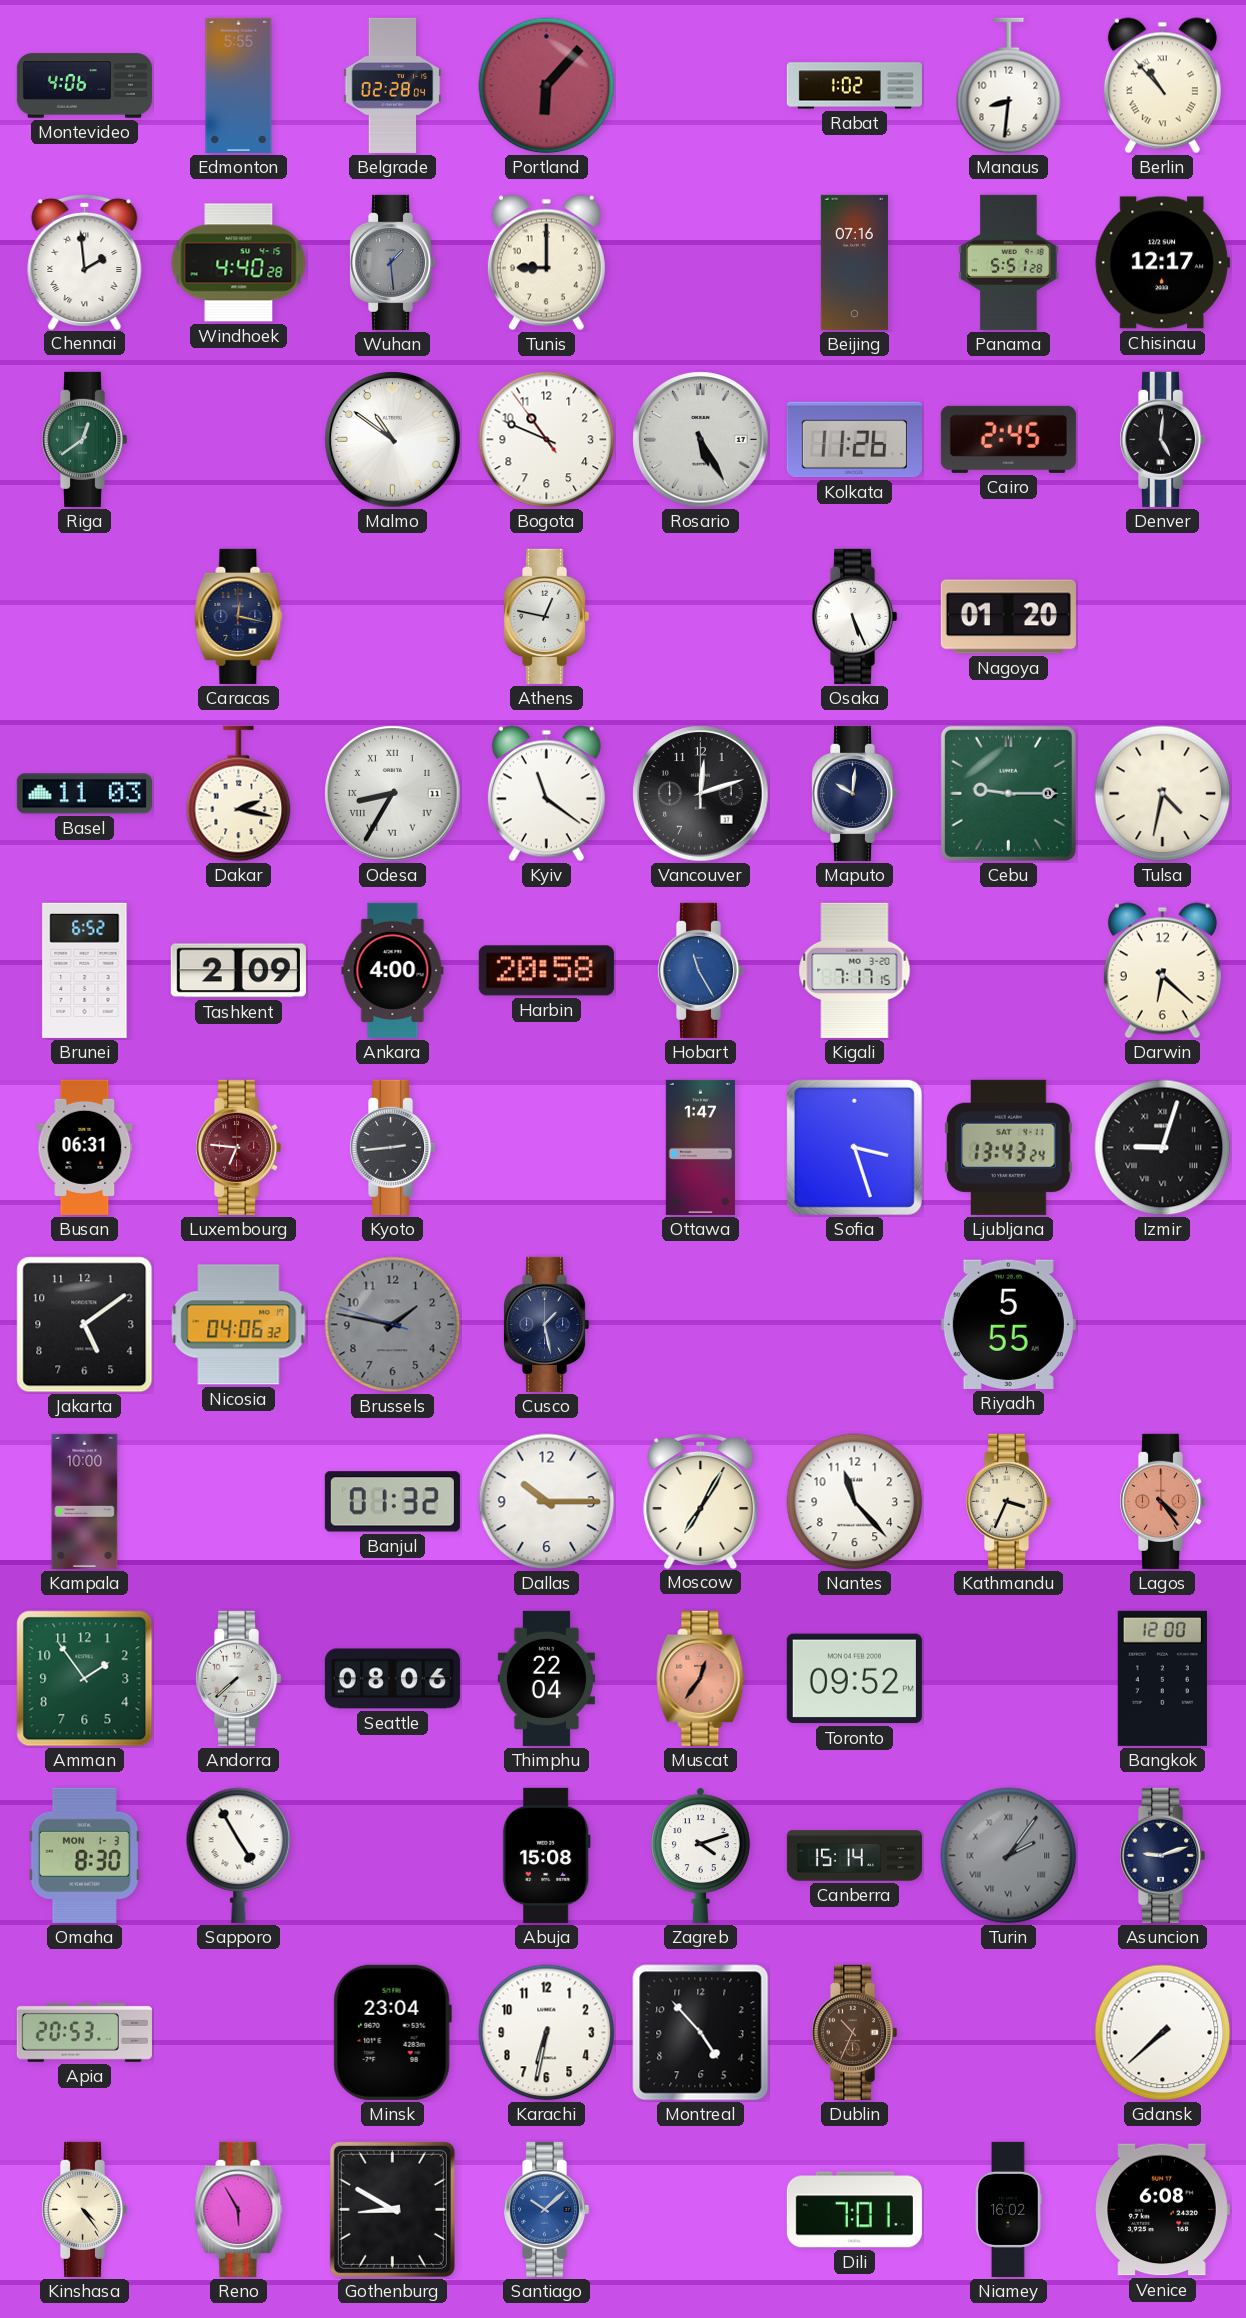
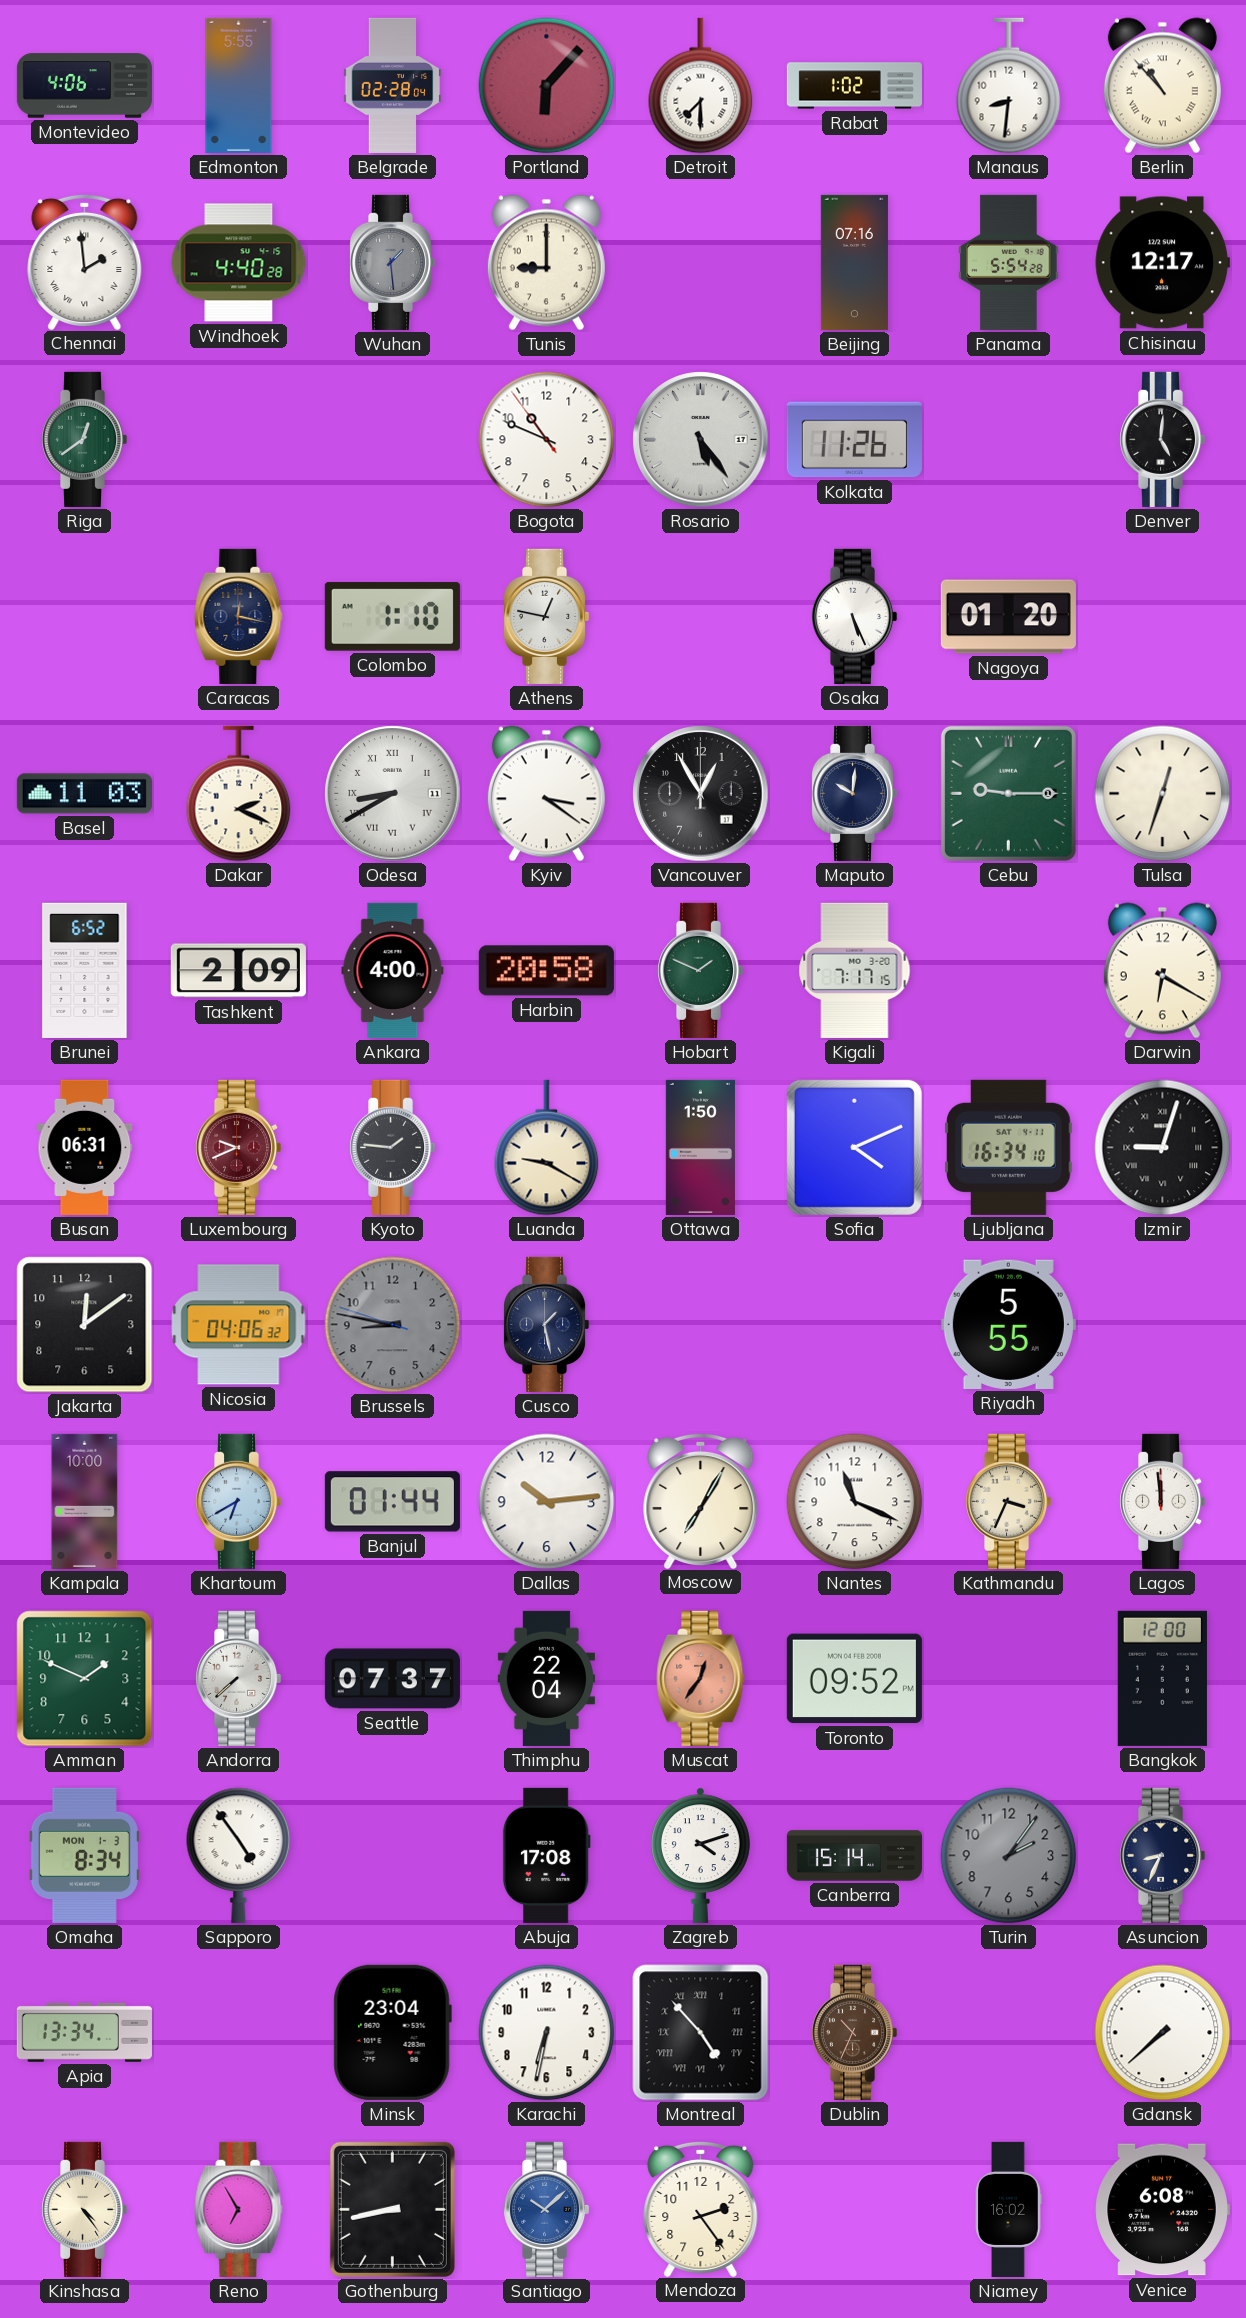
Detroit: none -> 7:30
Panama: 5:51 -> 5:54
Malmo: 10:51 -> none
Rosario: 5:25 -> 5:24
Cairo: 2:45 -> none
Colombo: none -> 1:10
Dakar: 2:17 -> 2:19
Odesa: 8:35 -> 8:40
Kyiv: 11:21 -> 3:21
Vancouver: 12:12 -> 12:55
Tulsa: 4:32 -> 12:33
Hobart: 11:25 -> 1:49
Hobart dial: blue -> green
Darwin: 6:22 -> 6:20
Luxembourg: 6:46 -> 9:41
Kyoto: 2:44 -> 1:46
Luanda: none -> 9:20
Ottawa: 1:47 -> 1:50
Sofia: 3:27 -> 4:11
Ljubljana: 13:43 -> 16:34
Jakarta: 5:09 -> 12:09
Brussels: 1:46 -> 8:46
Khartoum: none -> 6:40
Banjul: 01:32 -> 01:44
Dallas: 10:15 -> 10:14
Nantes: 11:23 -> 11:19
Lagos: 4:24 -> 11:59
Lagos dial: salmon -> white
Amman: 1:54 -> 1:49
Seattle: 08:06 -> 07:37
Omaha: 8:30 -> 8:34
Sapporo: 4:55 -> 4:54
Abuja: 15:08 -> 17:08
Turin numerals: Roman -> Arabic
Asuncion: 9:12 -> 8:34
Apia: 20:53 -> 13:34
Montreal numerals: Arabic -> Roman
Reno: 5:55 -> 6:55
Gothenburg: 8:50 -> 8:43
Mendoza: none -> 2:24
Dili: 7:01 -> none
